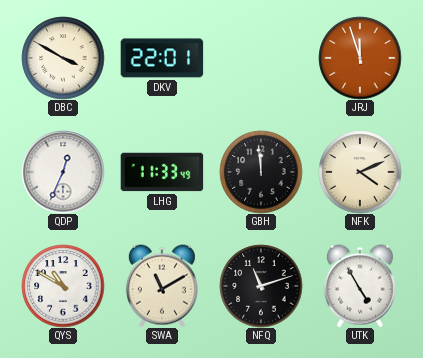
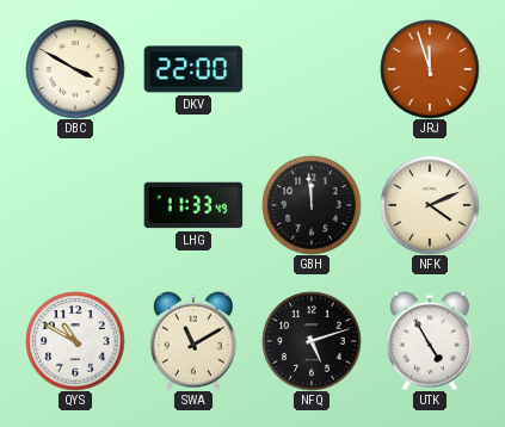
DKV: 22:01 -> 22:00
QDP: 12:34 -> none
NFQ: 11:12 -> 5:12
